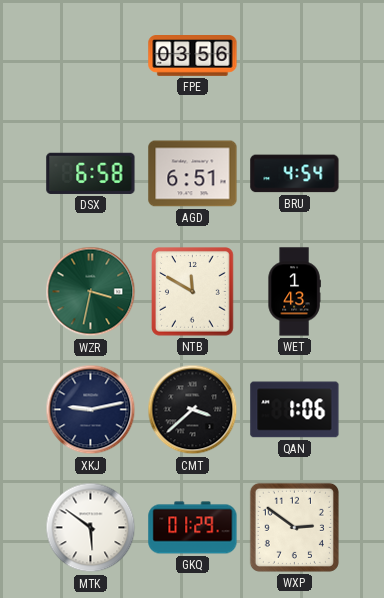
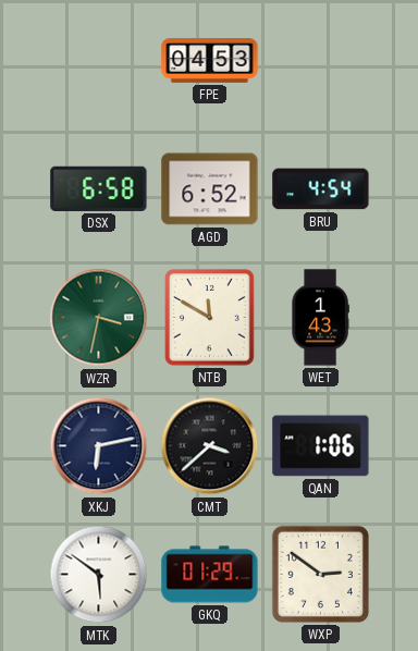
FPE: 03:56 -> 04:53
AGD: 6:51 -> 6:52
XKJ: 9:13 -> 6:13
